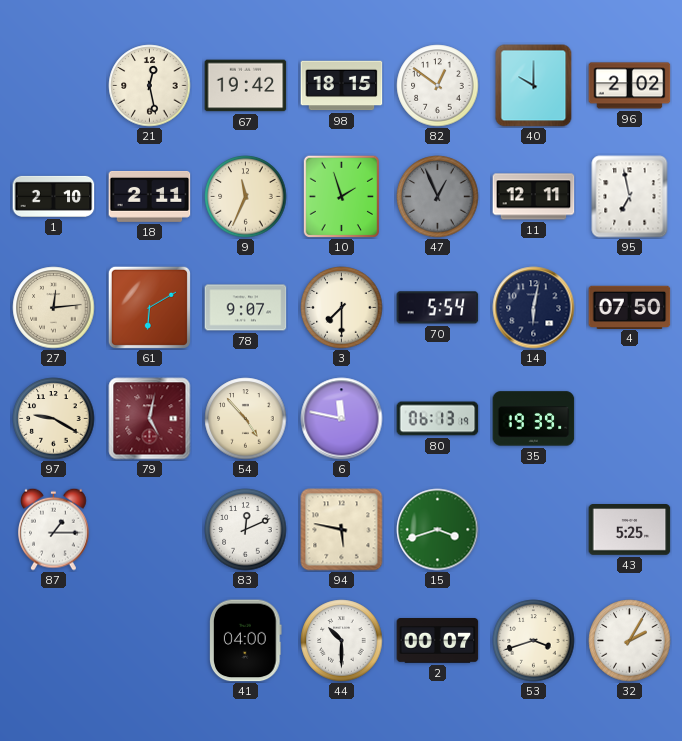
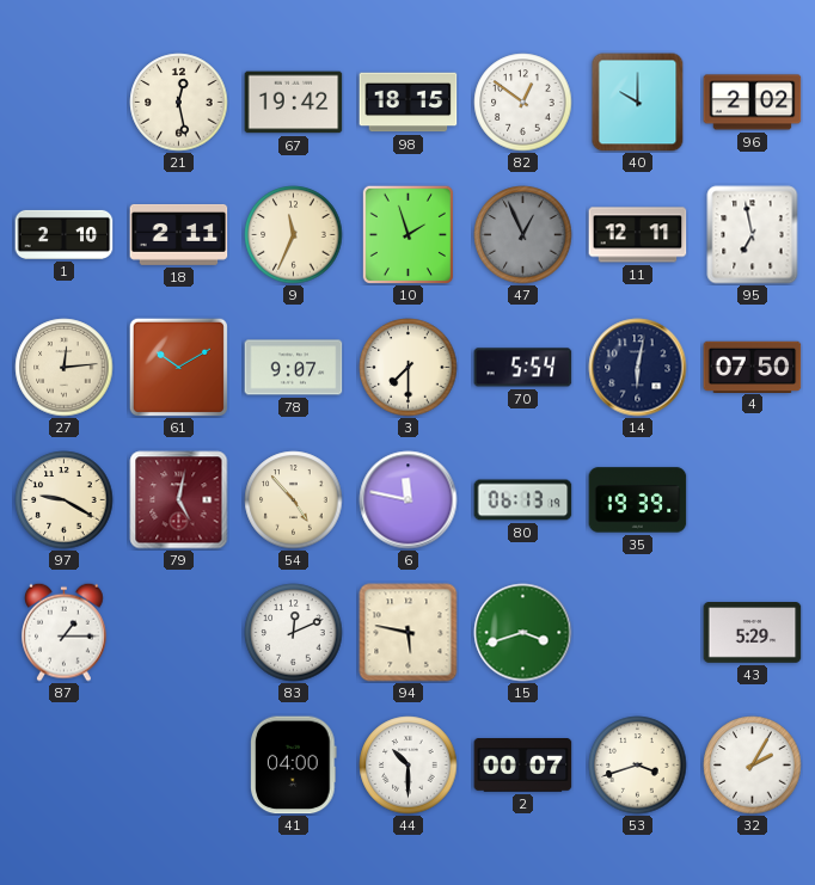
61: 6:10 -> 10:10
43: 5:25 -> 5:29
